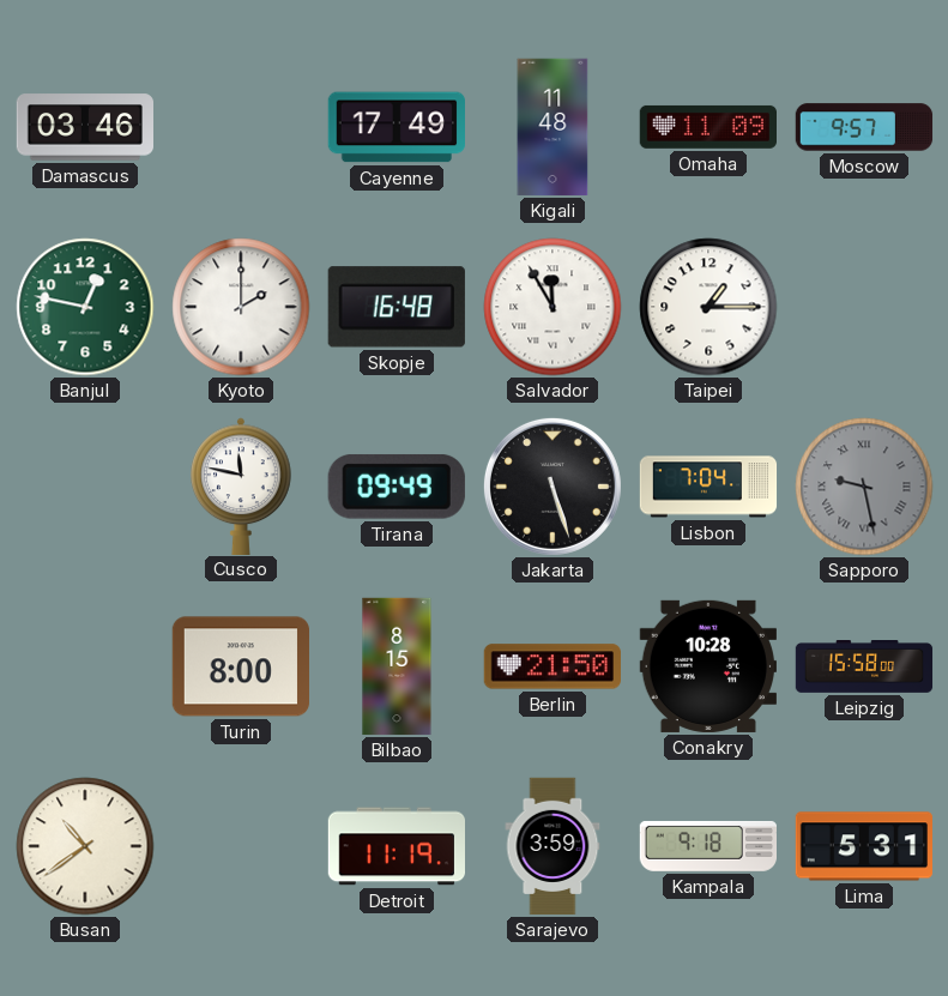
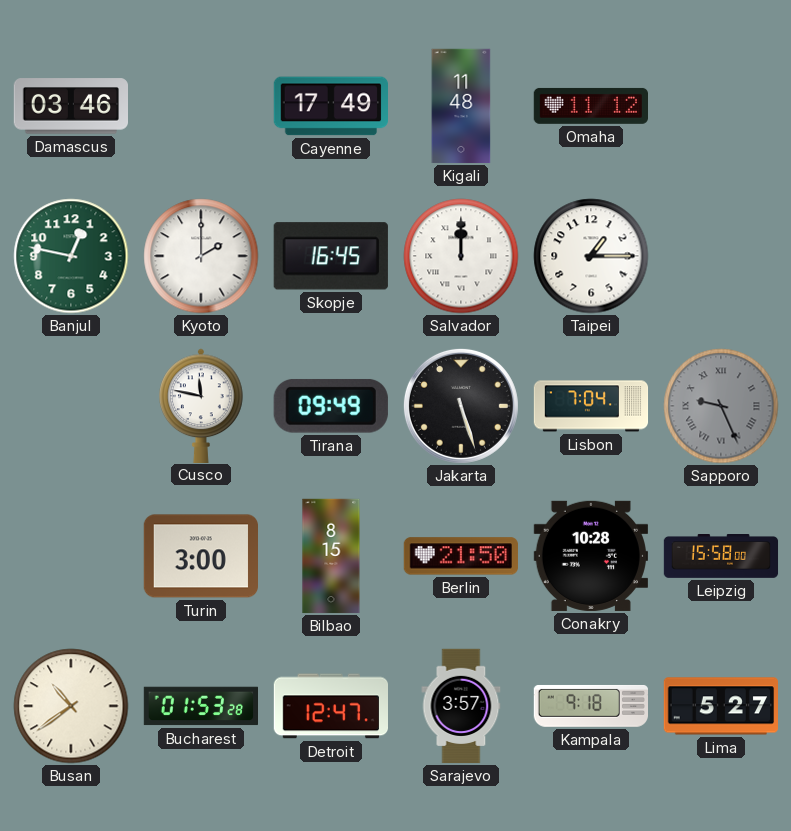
Omaha: 11:09 -> 11:12
Moscow: 9:57 -> none
Skopje: 16:48 -> 16:45
Salvador: 11:55 -> 12:00
Sapporo: 9:28 -> 9:26
Turin: 8:00 -> 3:00
Bucharest: none -> 01:53
Detroit: 11:19 -> 12:47
Sarajevo: 3:59 -> 3:57
Lima: 5:31 -> 5:27
